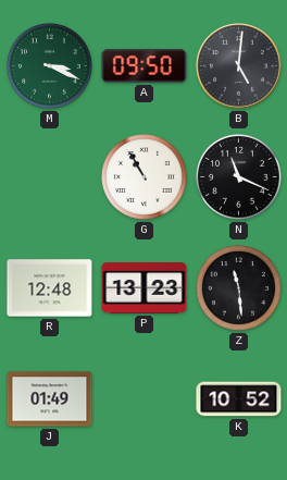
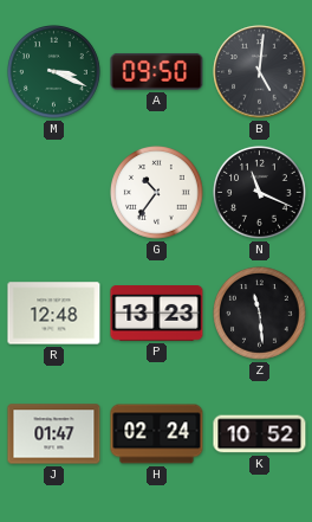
G: 10:55 -> 10:36
J: 01:49 -> 01:47
H: none -> 02:24
